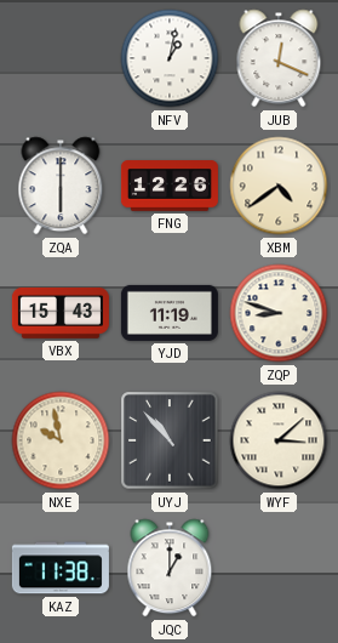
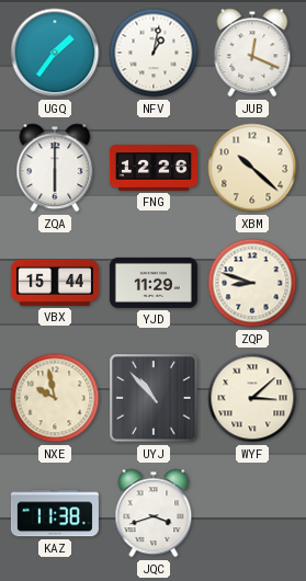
UGQ: none -> 1:36
XBM: 4:39 -> 10:22
VBX: 15:43 -> 15:44
YJD: 11:19 -> 11:29
JQC: 1:00 -> 3:42
